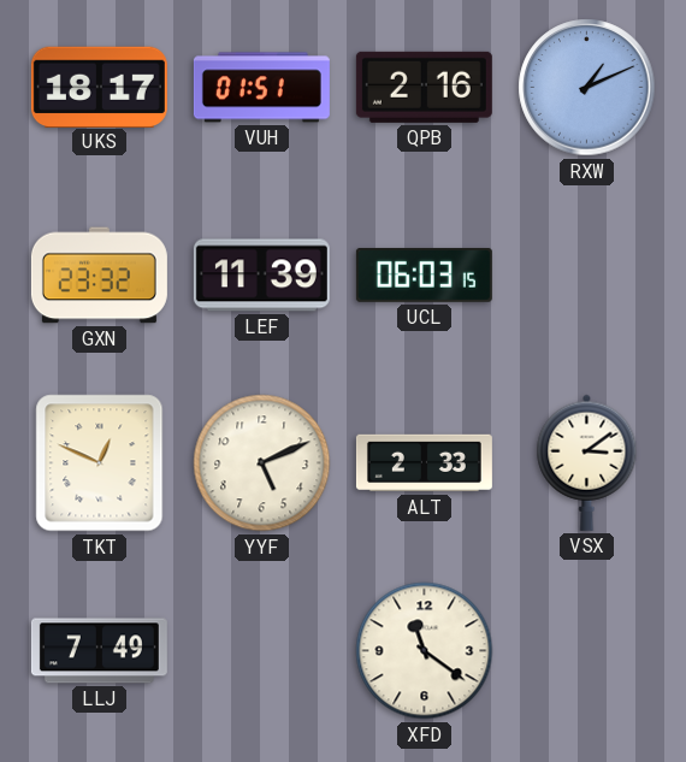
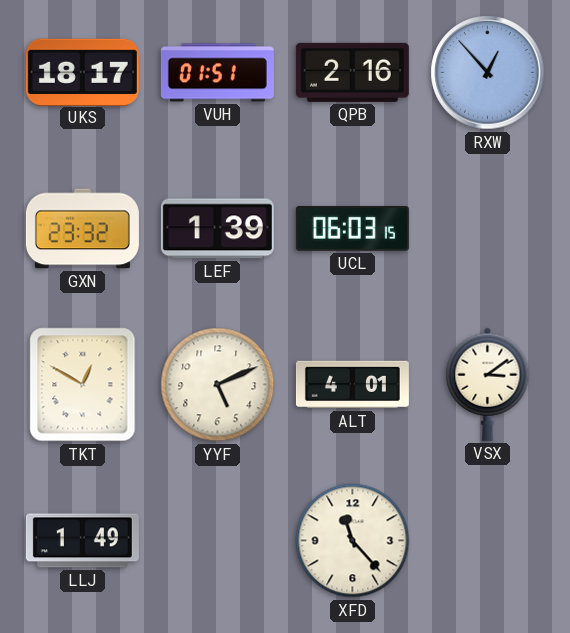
RXW: 1:11 -> 12:53
LEF: 11:39 -> 1:39
TKT: 12:49 -> 12:50
ALT: 2:33 -> 4:01
LLJ: 7:49 -> 1:49
XFD: 11:21 -> 11:23
